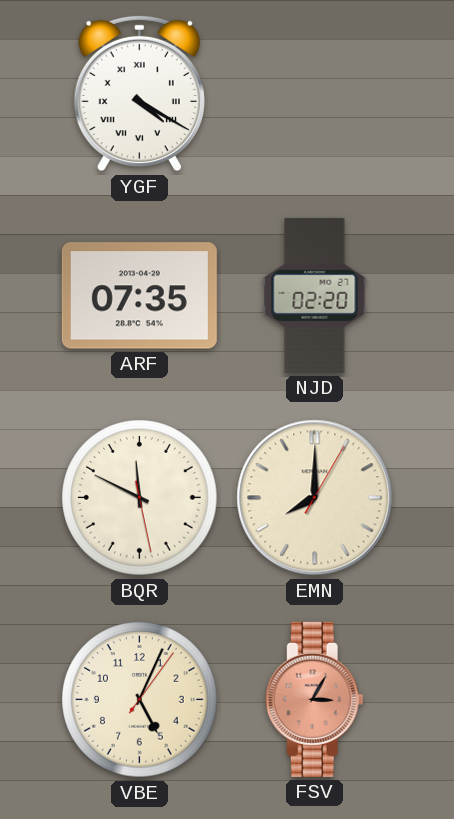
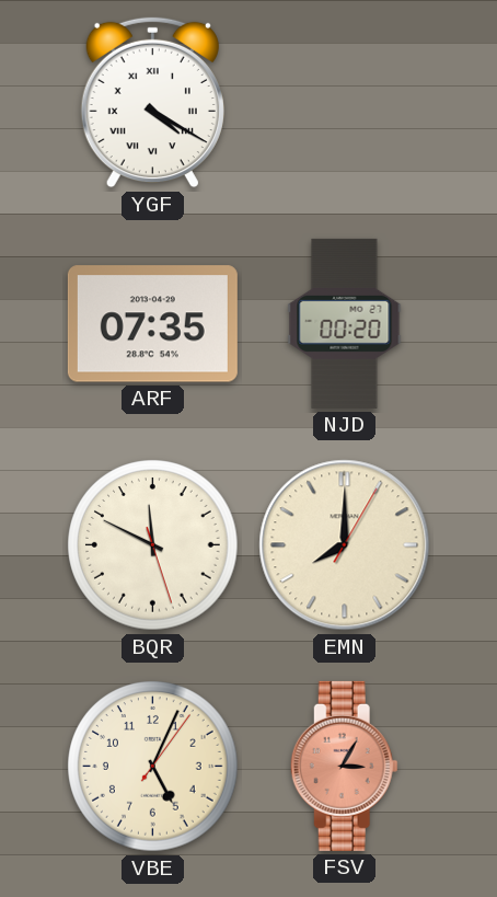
NJD: 02:20 -> 00:20
BQR: 11:49:28 -> 11:49:27
